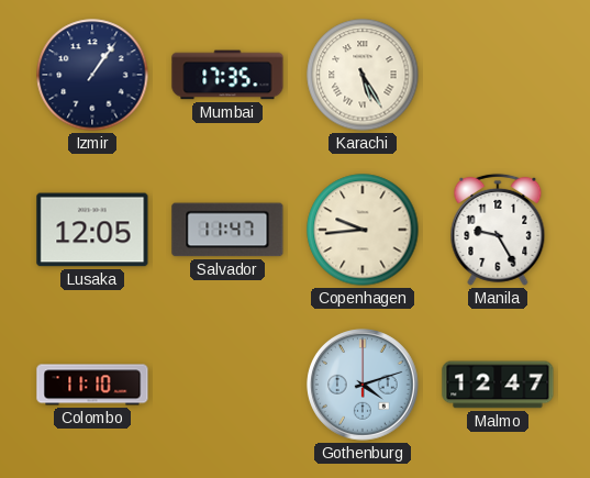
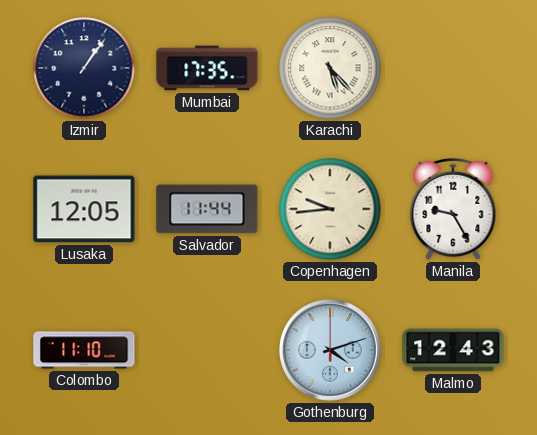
Karachi: 5:25 -> 5:23
Salvador: 11:47 -> 11:44
Malmo: 12:47 -> 12:43
